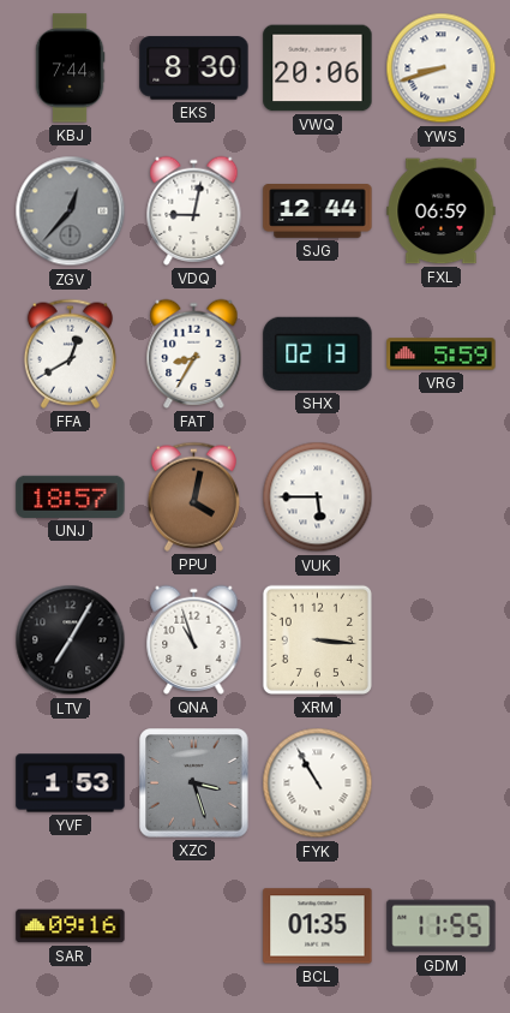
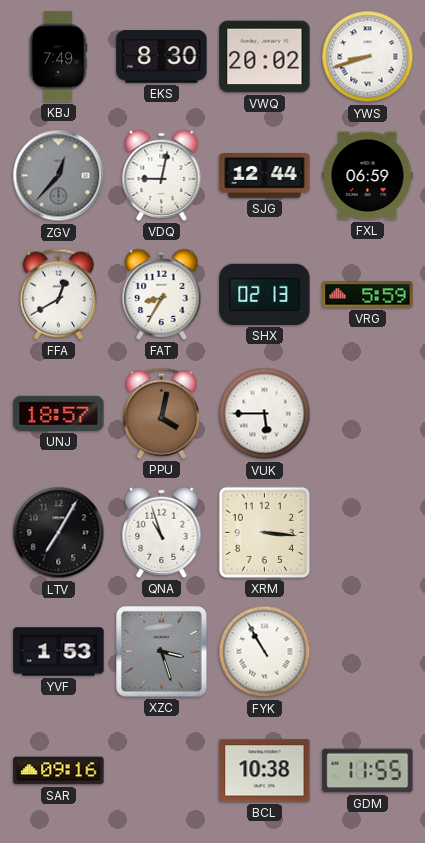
KBJ: 7:44 -> 7:49
VWQ: 20:06 -> 20:02
BCL: 01:35 -> 10:38
